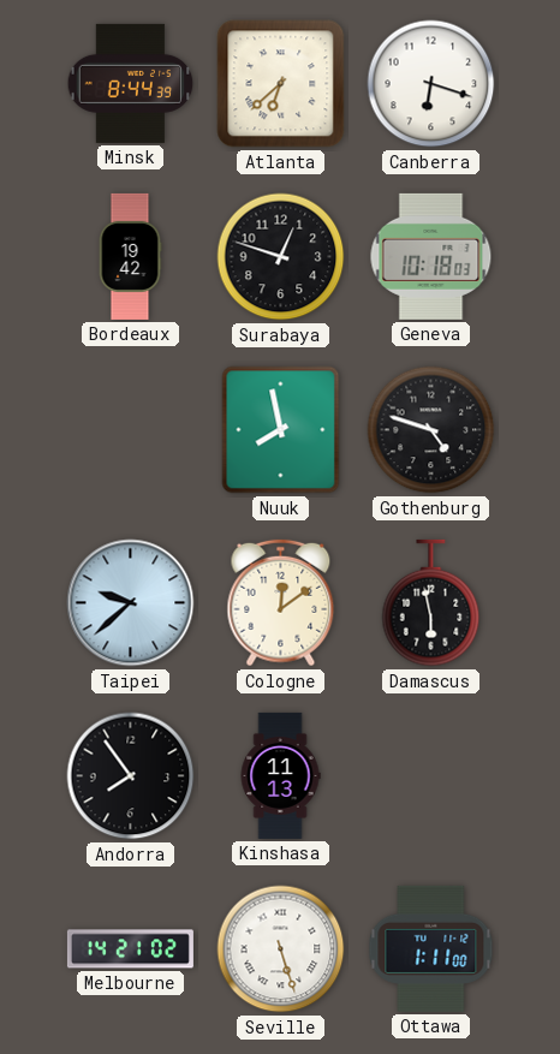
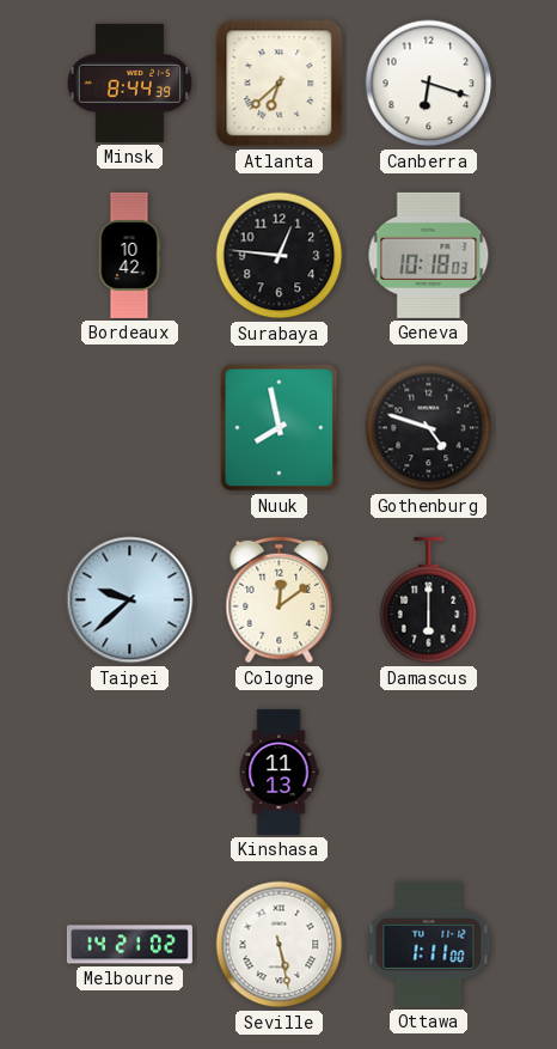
Bordeaux: 19:42 -> 10:42
Surabaya: 12:48 -> 12:46
Damascus: 5:58 -> 6:00
Andorra: 7:54 -> none
Seville: 5:27 -> 5:28
